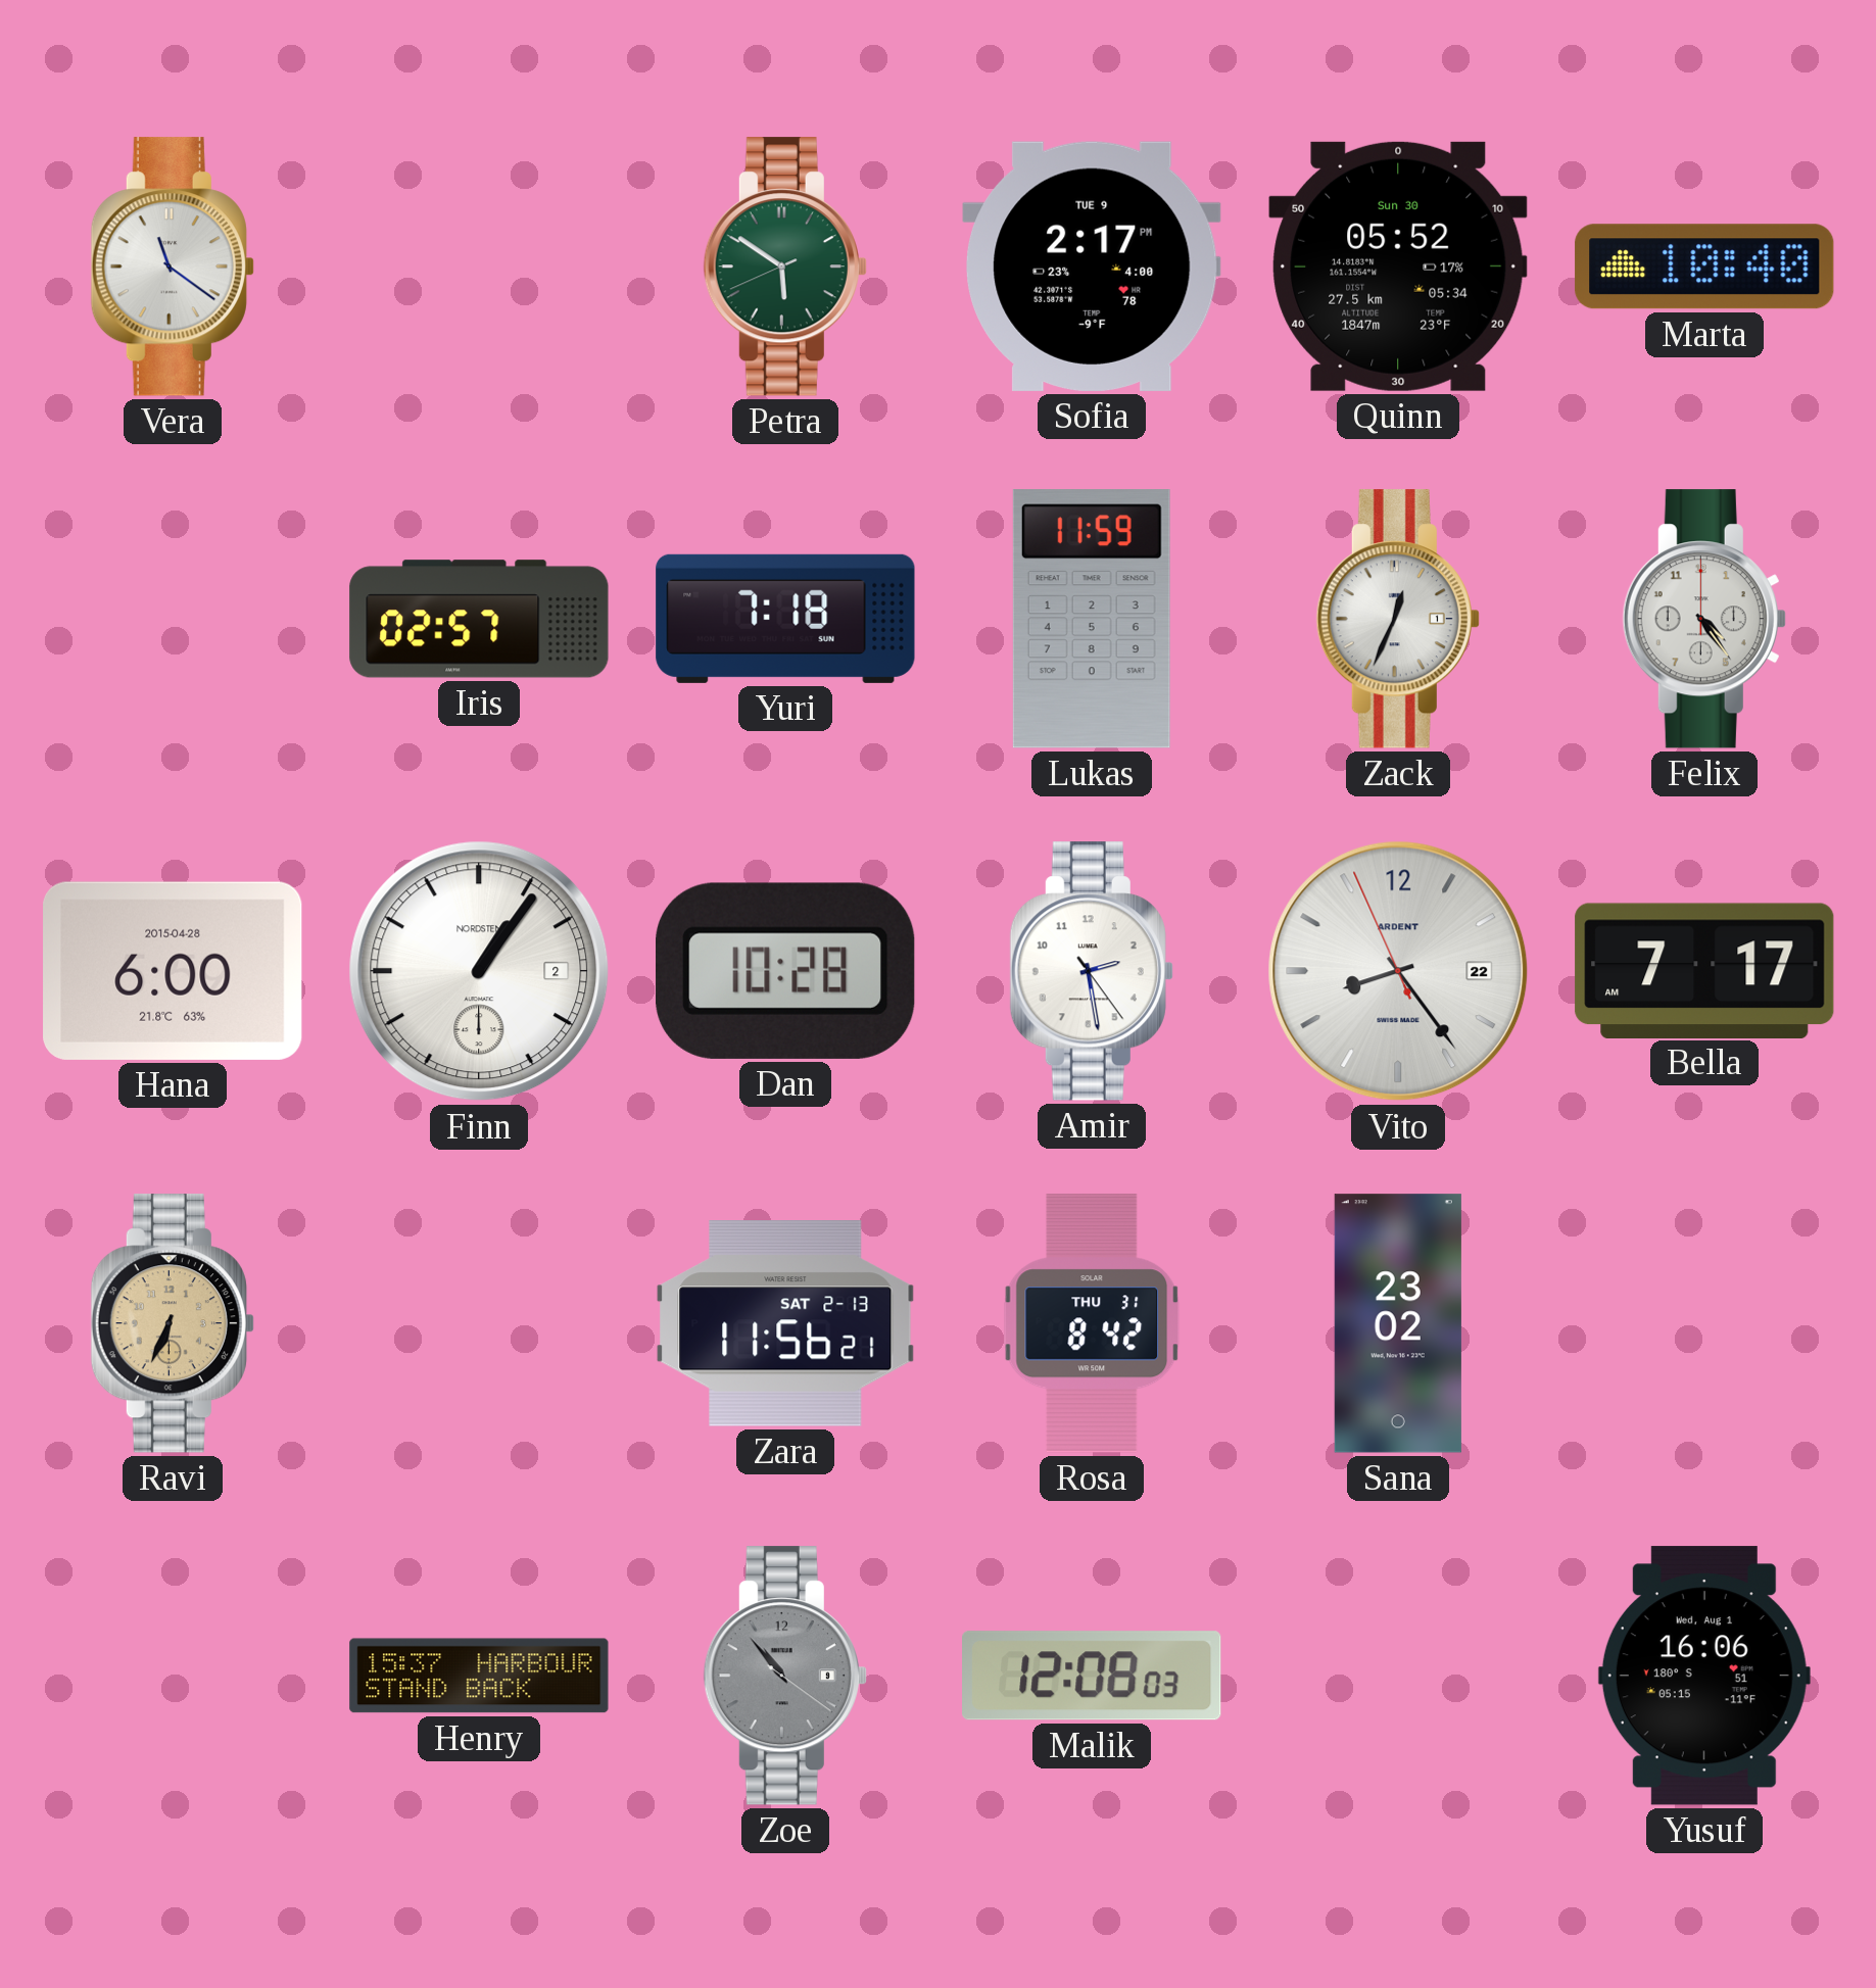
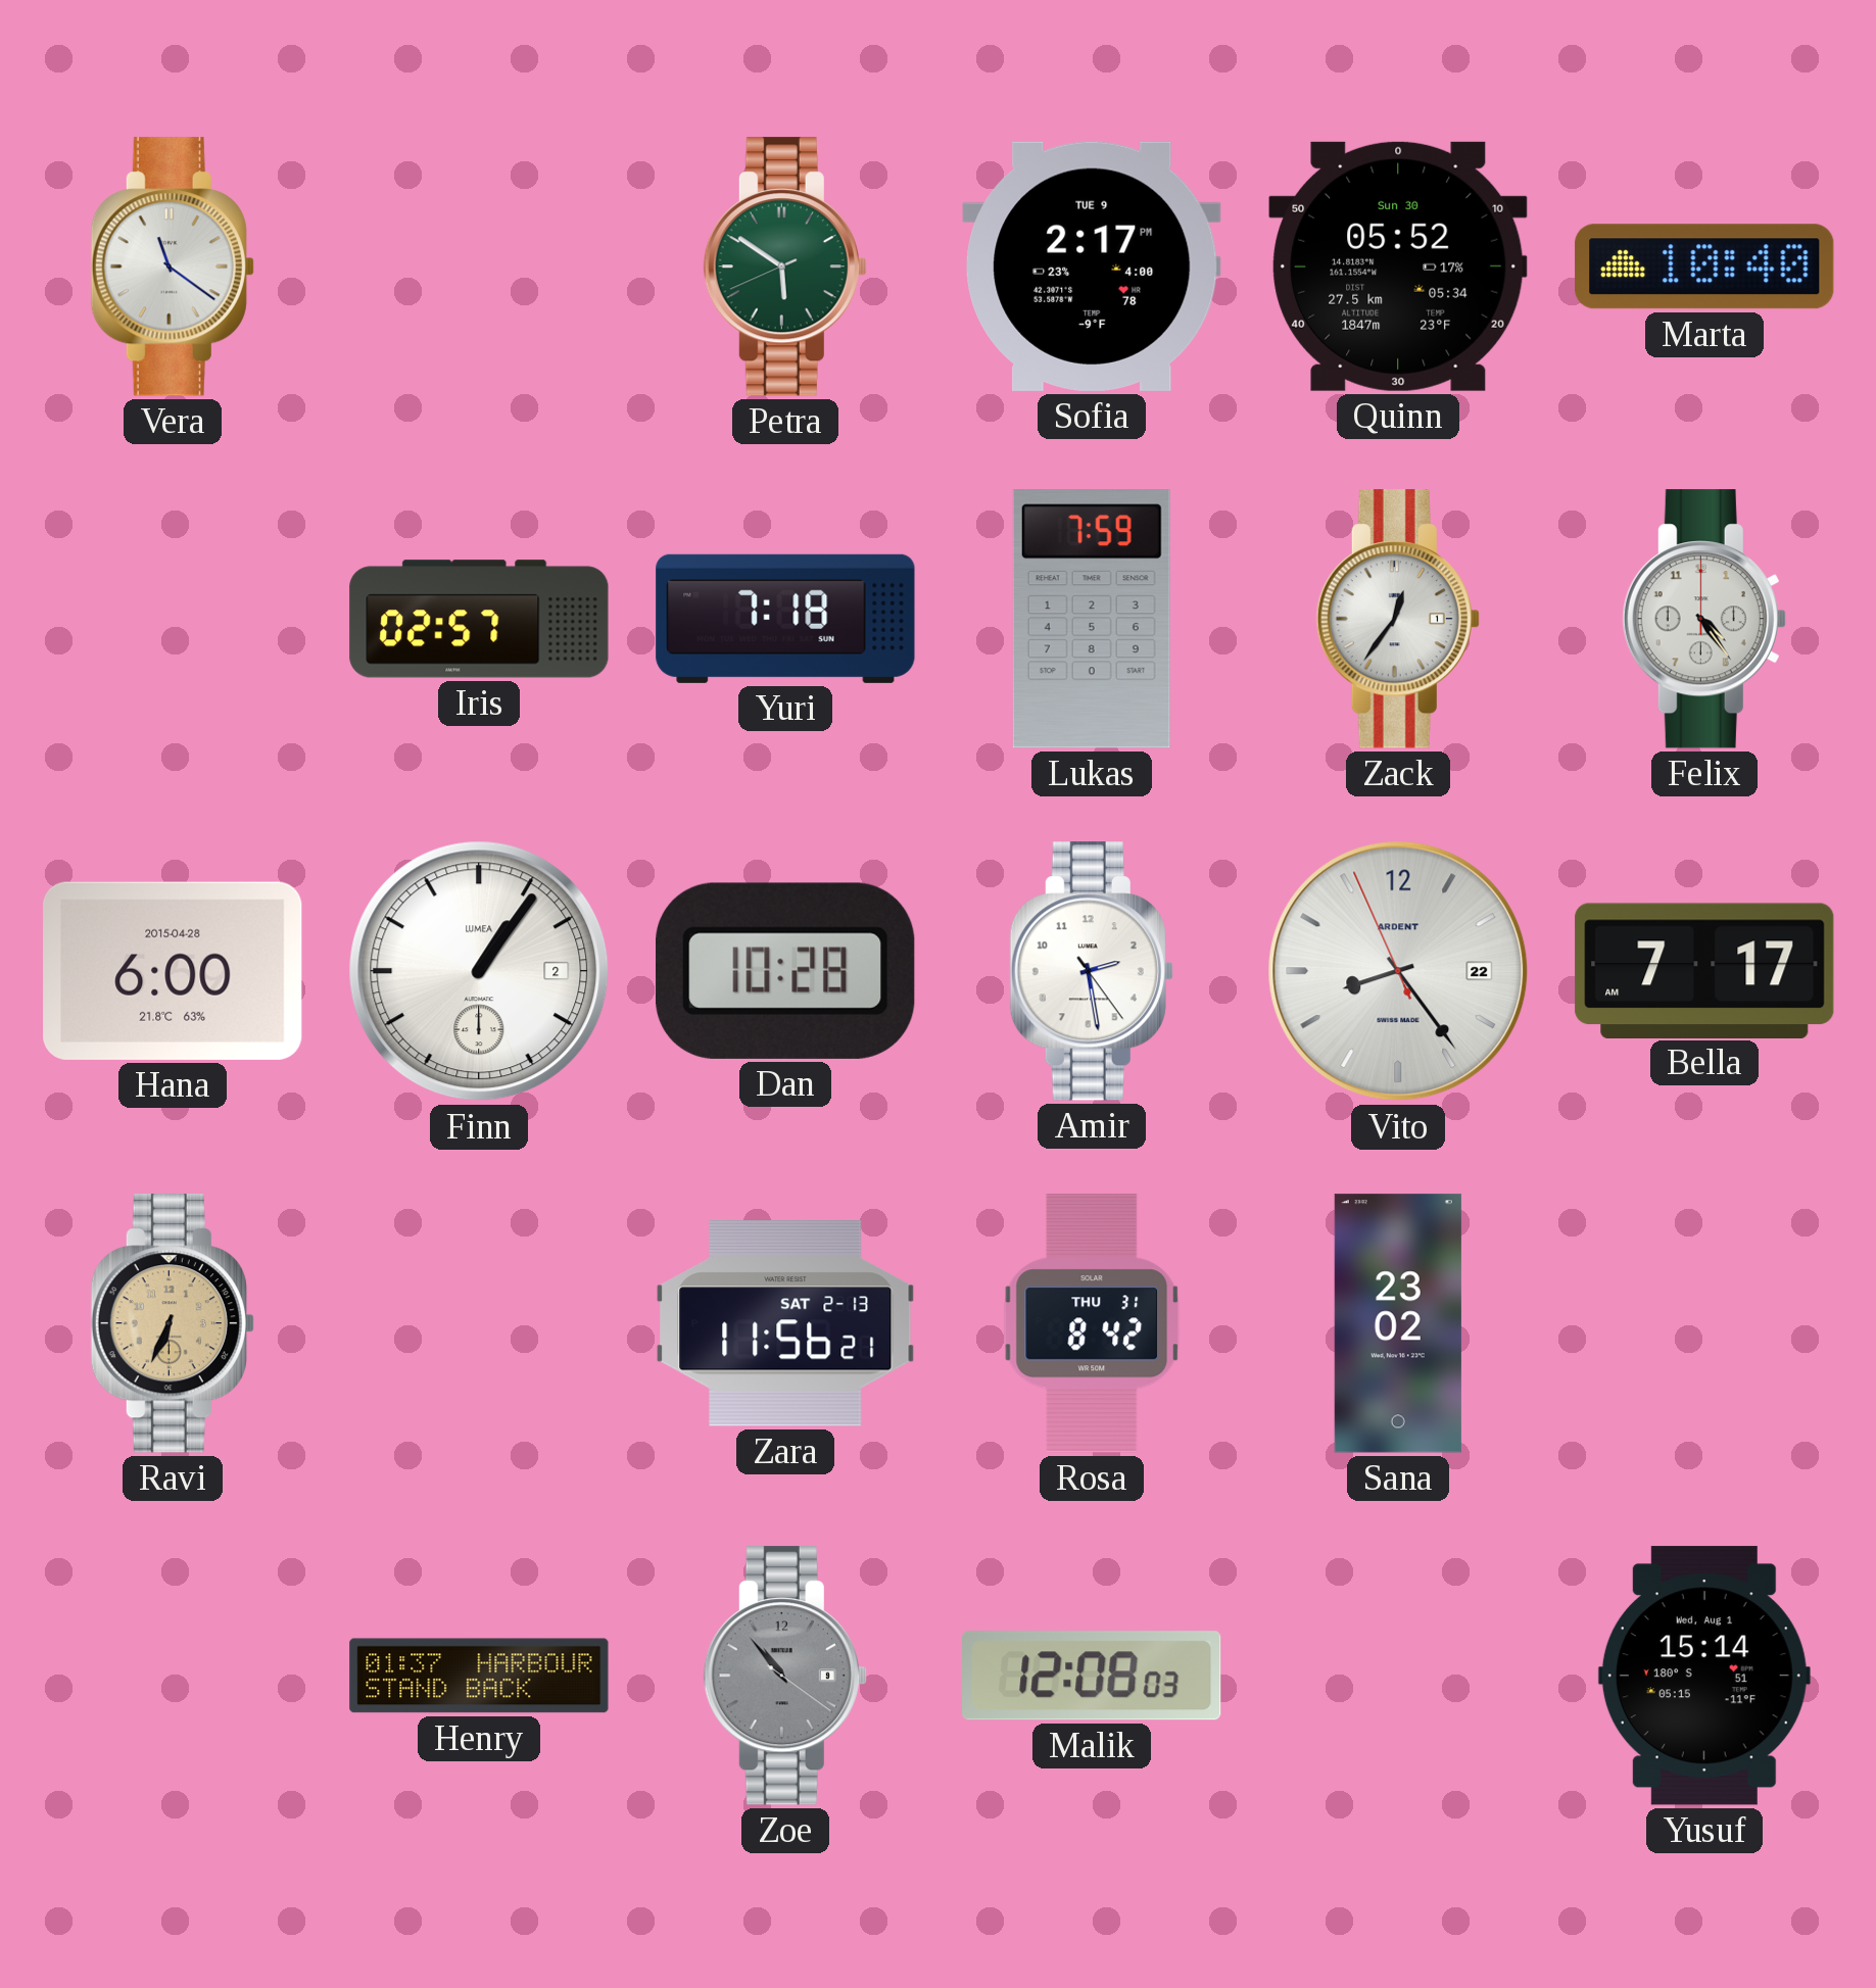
Lukas: 11:59 -> 7:59
Zack: 12:34 -> 12:36
Finn brand: NORDSTEN -> LUMEA
Henry: 15:37 -> 01:37
Yusuf: 16:06 -> 15:14
